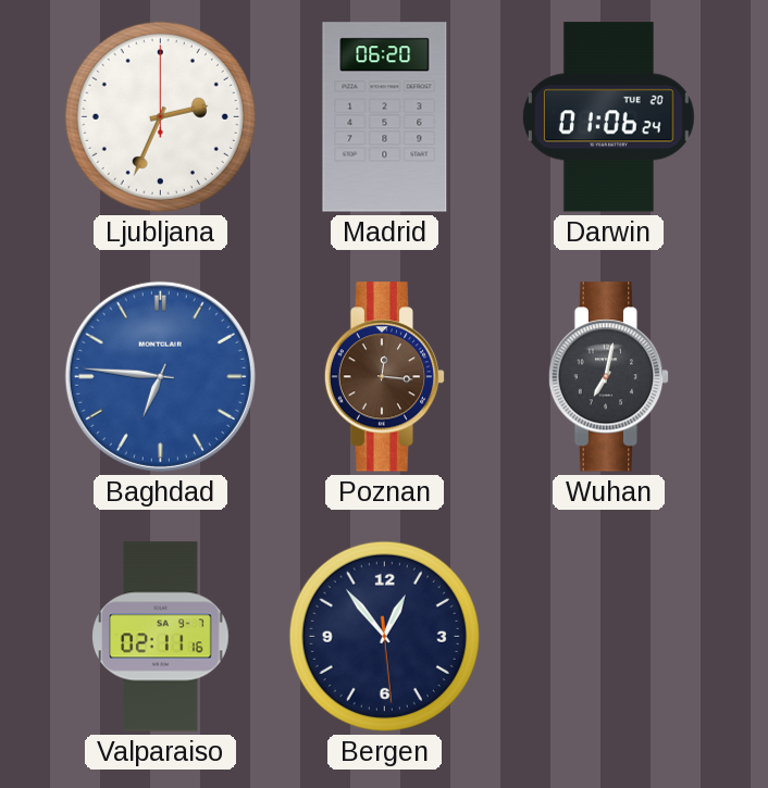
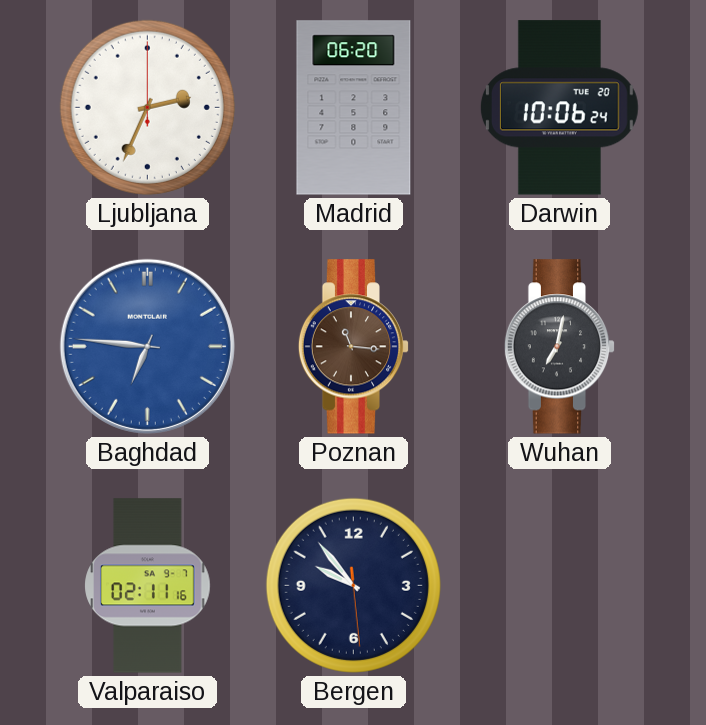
Darwin: 01:06 -> 10:06
Poznan: 12:16 -> 11:16
Bergen: 12:53 -> 9:53
